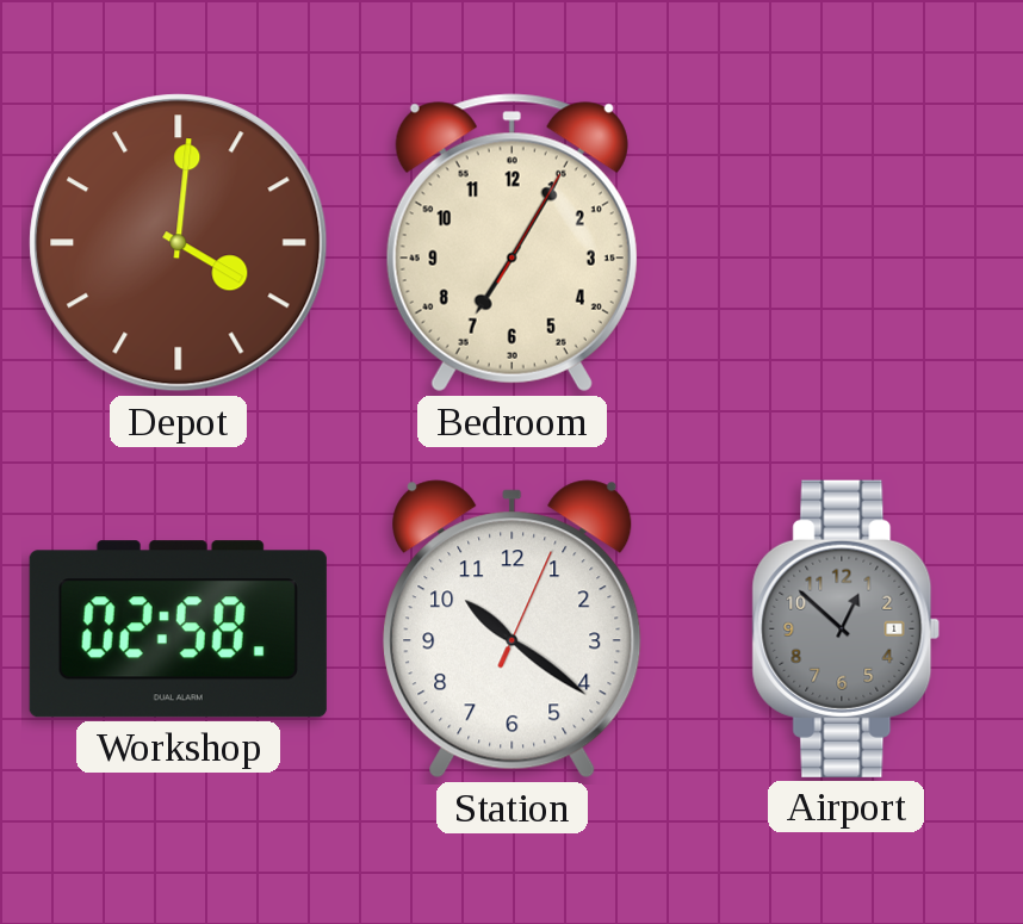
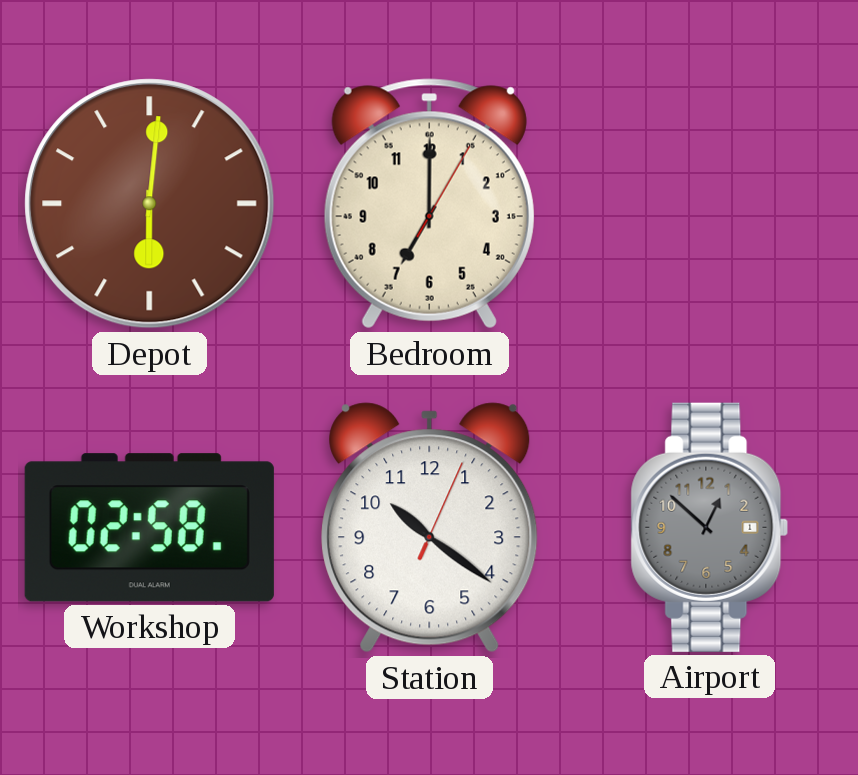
Depot: 4:01 -> 6:01
Bedroom: 7:05 -> 7:00
